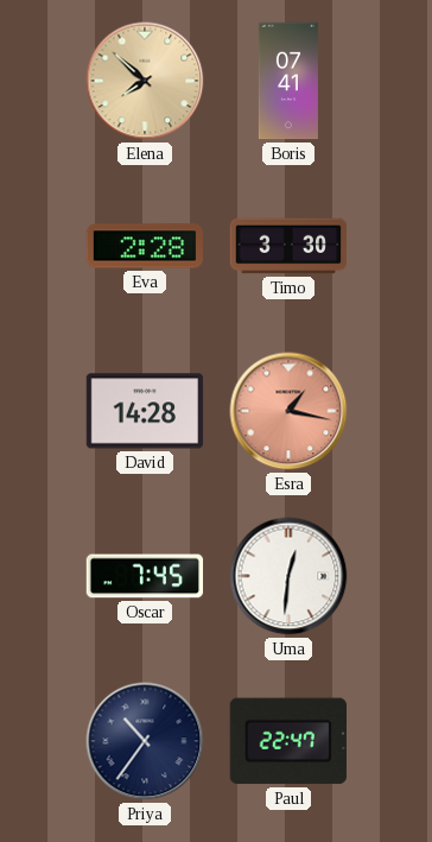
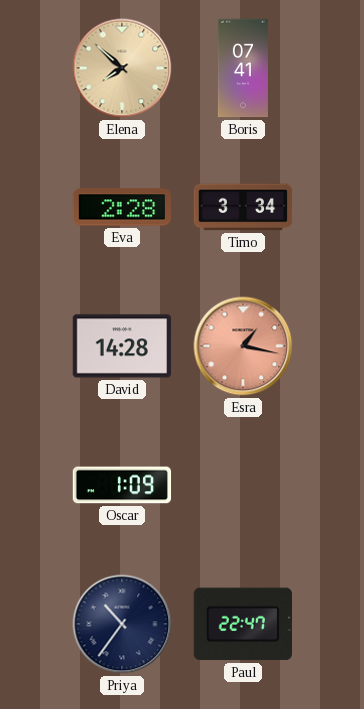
Timo: 3:30 -> 3:34
Oscar: 7:45 -> 1:09
Uma: 12:31 -> none
